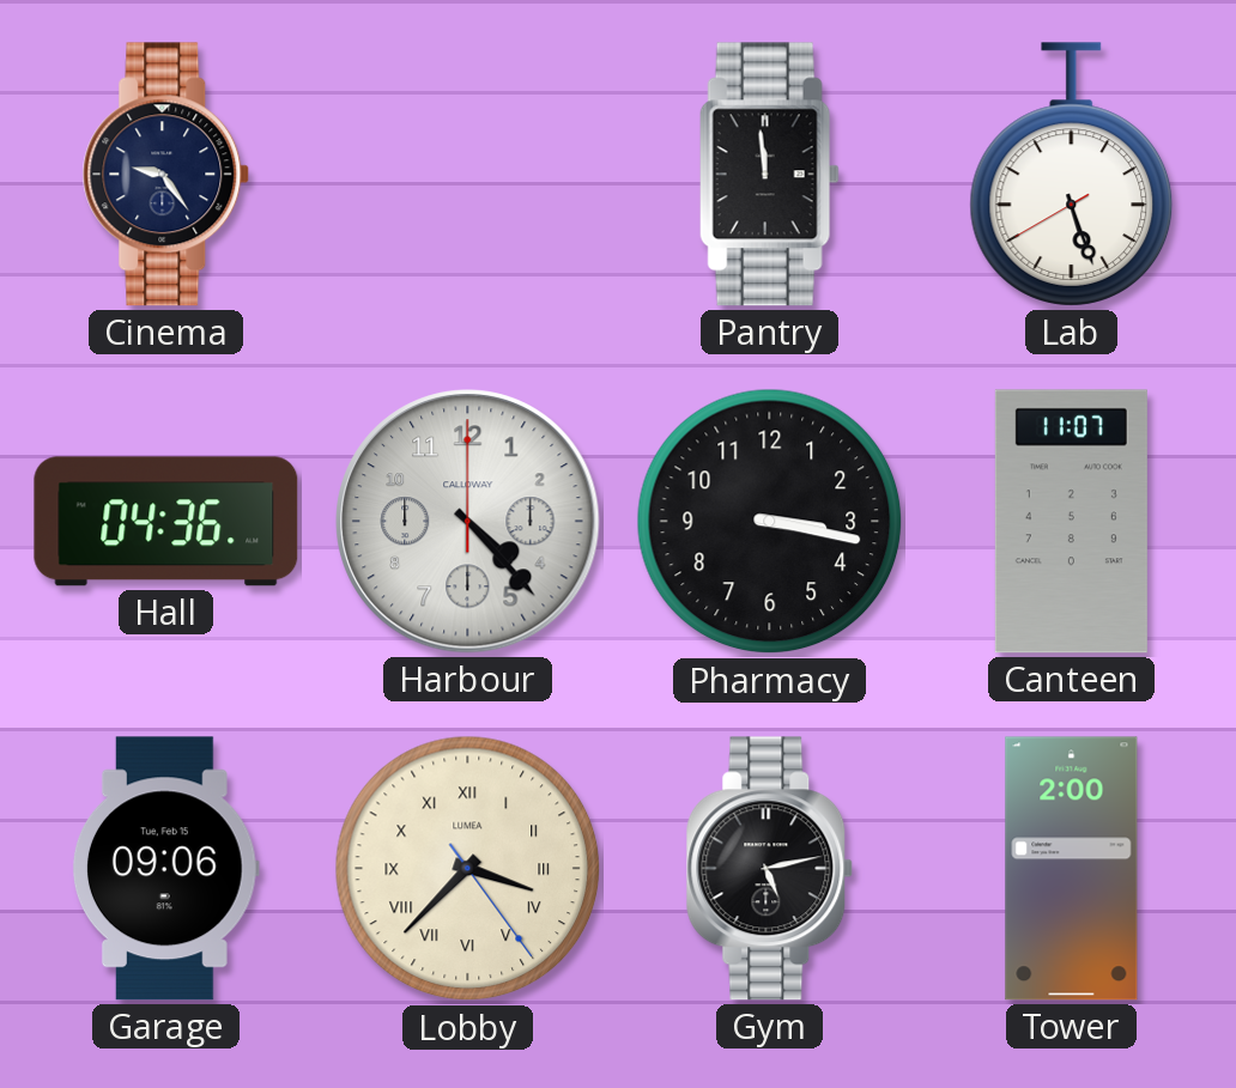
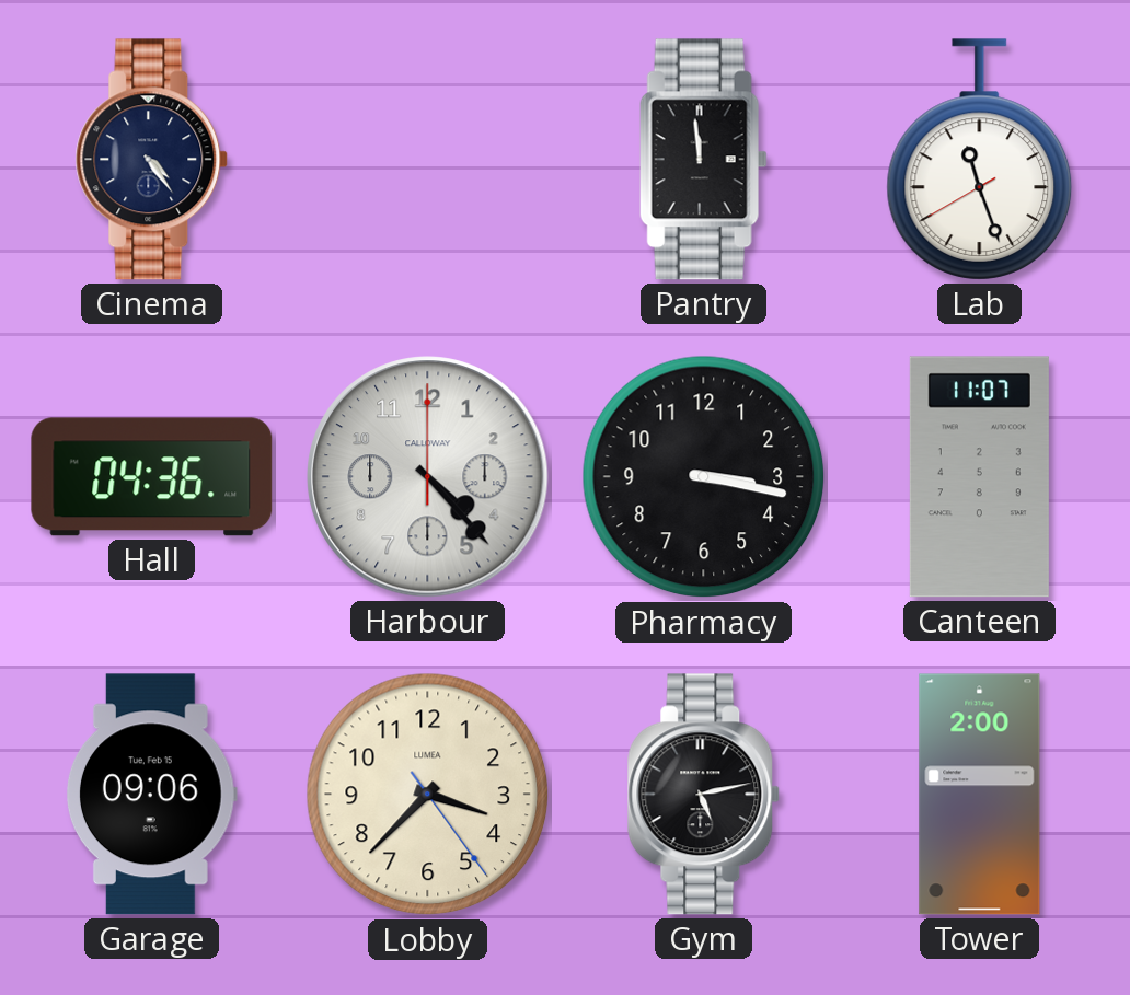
Cinema: 9:24 -> 4:24
Lab: 5:26 -> 11:26
Lobby numerals: Roman -> Arabic
